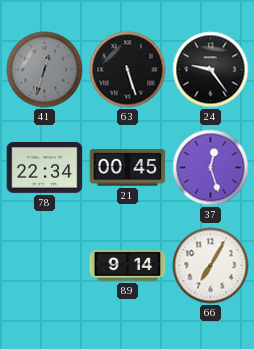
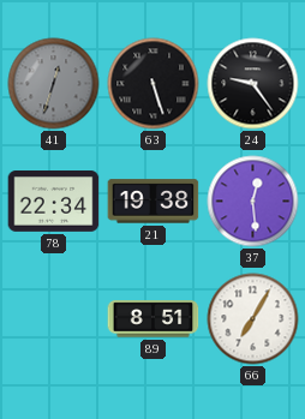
21: 00:45 -> 19:38
37: 12:27 -> 12:29
89: 9:14 -> 8:51
